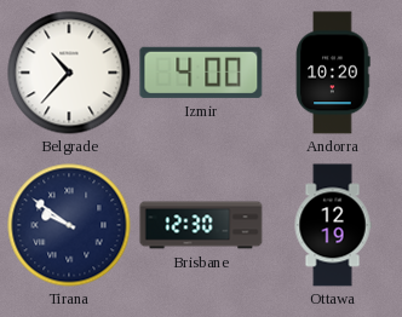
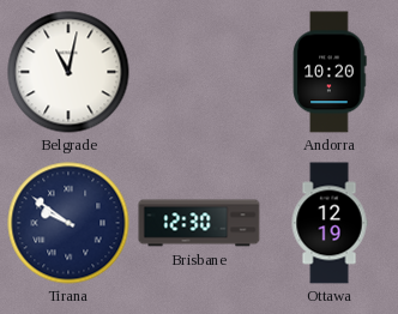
Belgrade: 10:37 -> 11:02
Izmir: 4:00 -> none
